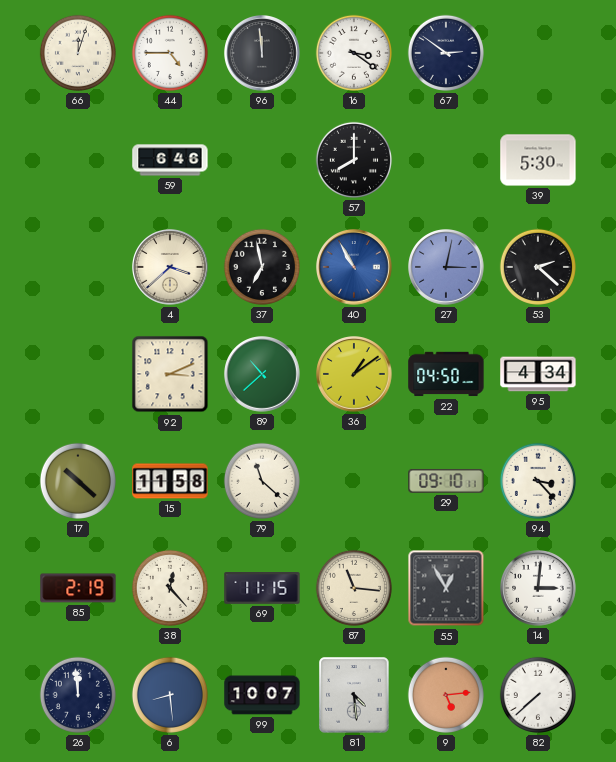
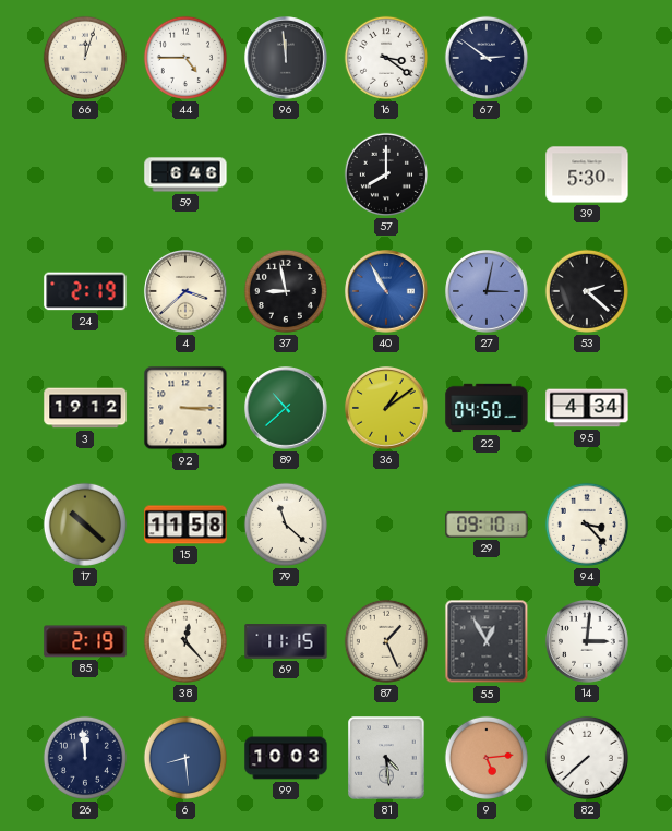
24: none -> 2:19
37: 6:58 -> 8:58
3: none -> 19:12
92: 3:11 -> 3:15
87: 11:16 -> 1:26
99: 10:07 -> 10:03
